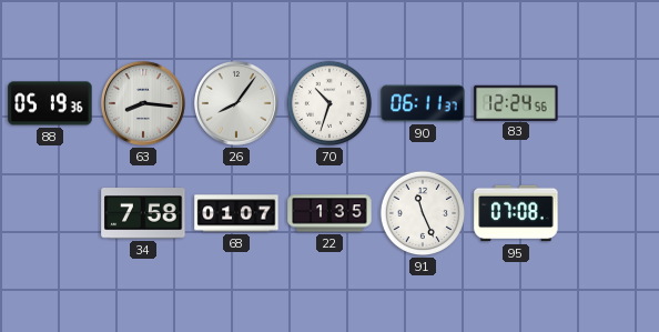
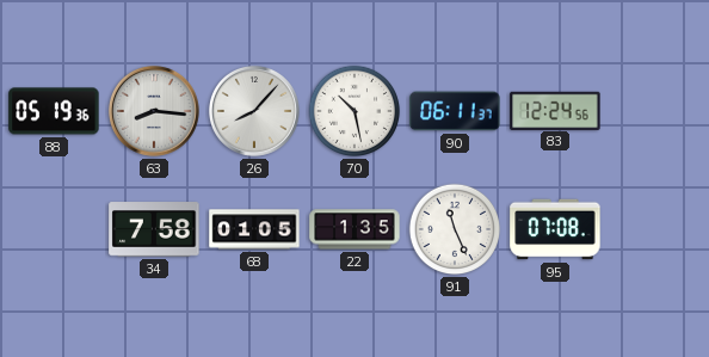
26: 8:06 -> 8:07
70: 10:33 -> 10:28
68: 01:07 -> 01:05
